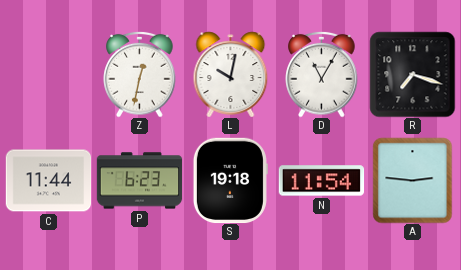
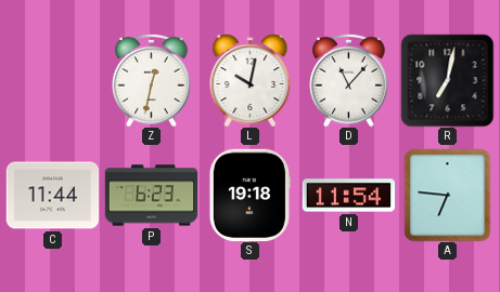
D: 11:05 -> 11:07
R: 7:18 -> 7:02
A: 2:46 -> 6:46
